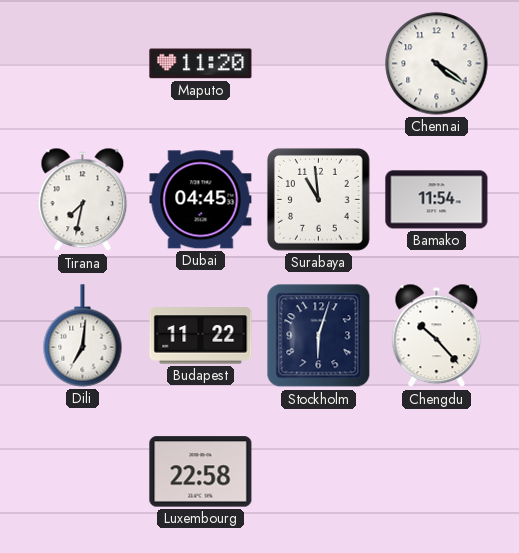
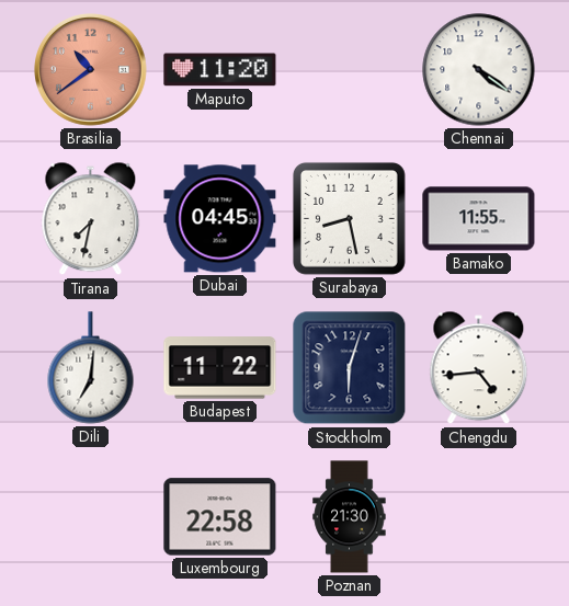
Brasilia: none -> 10:39
Surabaya: 10:59 -> 8:28
Bamako: 11:54 -> 11:55
Chengdu: 10:23 -> 4:44
Poznan: none -> 21:30
